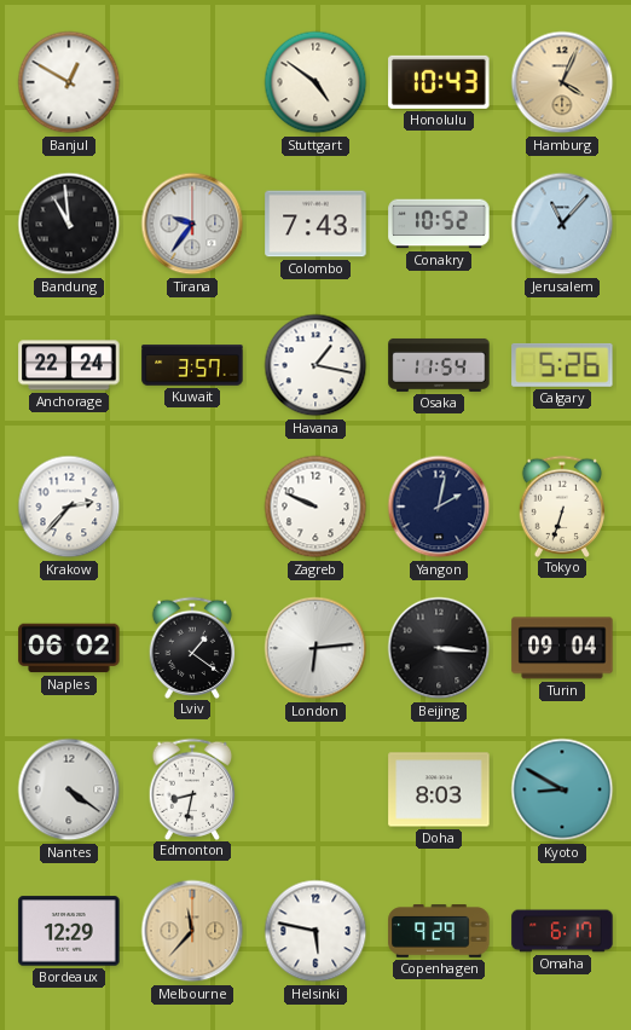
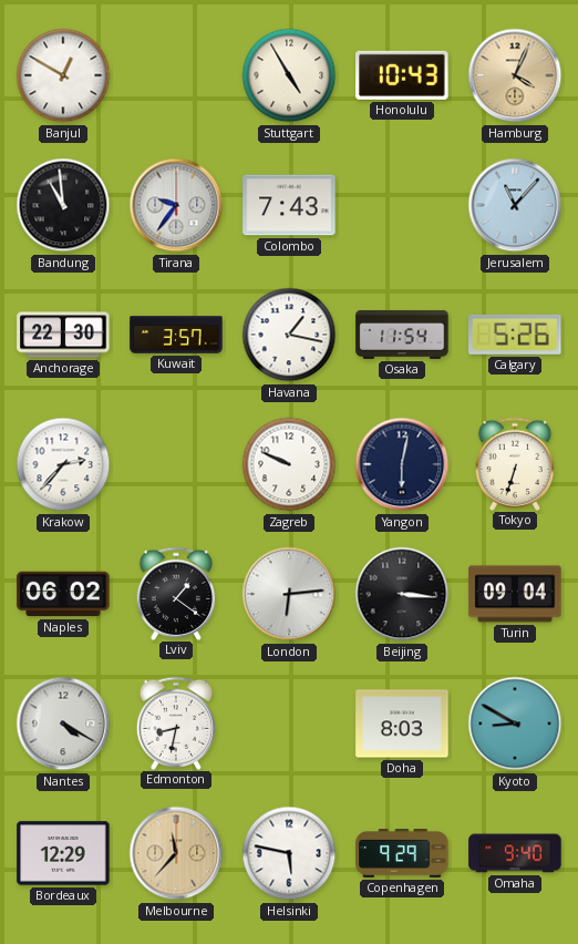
Stuttgart: 4:51 -> 4:55
Conakry: 10:52 -> none
Anchorage: 22:24 -> 22:30
Yangon: 2:02 -> 6:02
Nantes: 4:21 -> 4:20
Omaha: 6:17 -> 9:40
